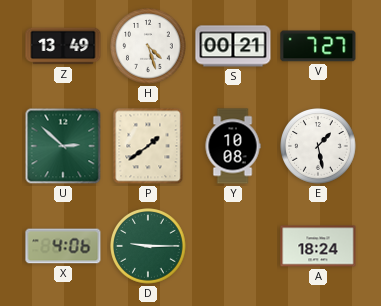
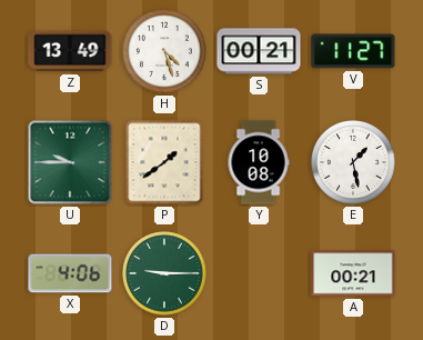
V: 7:27 -> 11:27
U: 2:52 -> 9:45
A: 18:24 -> 00:21
